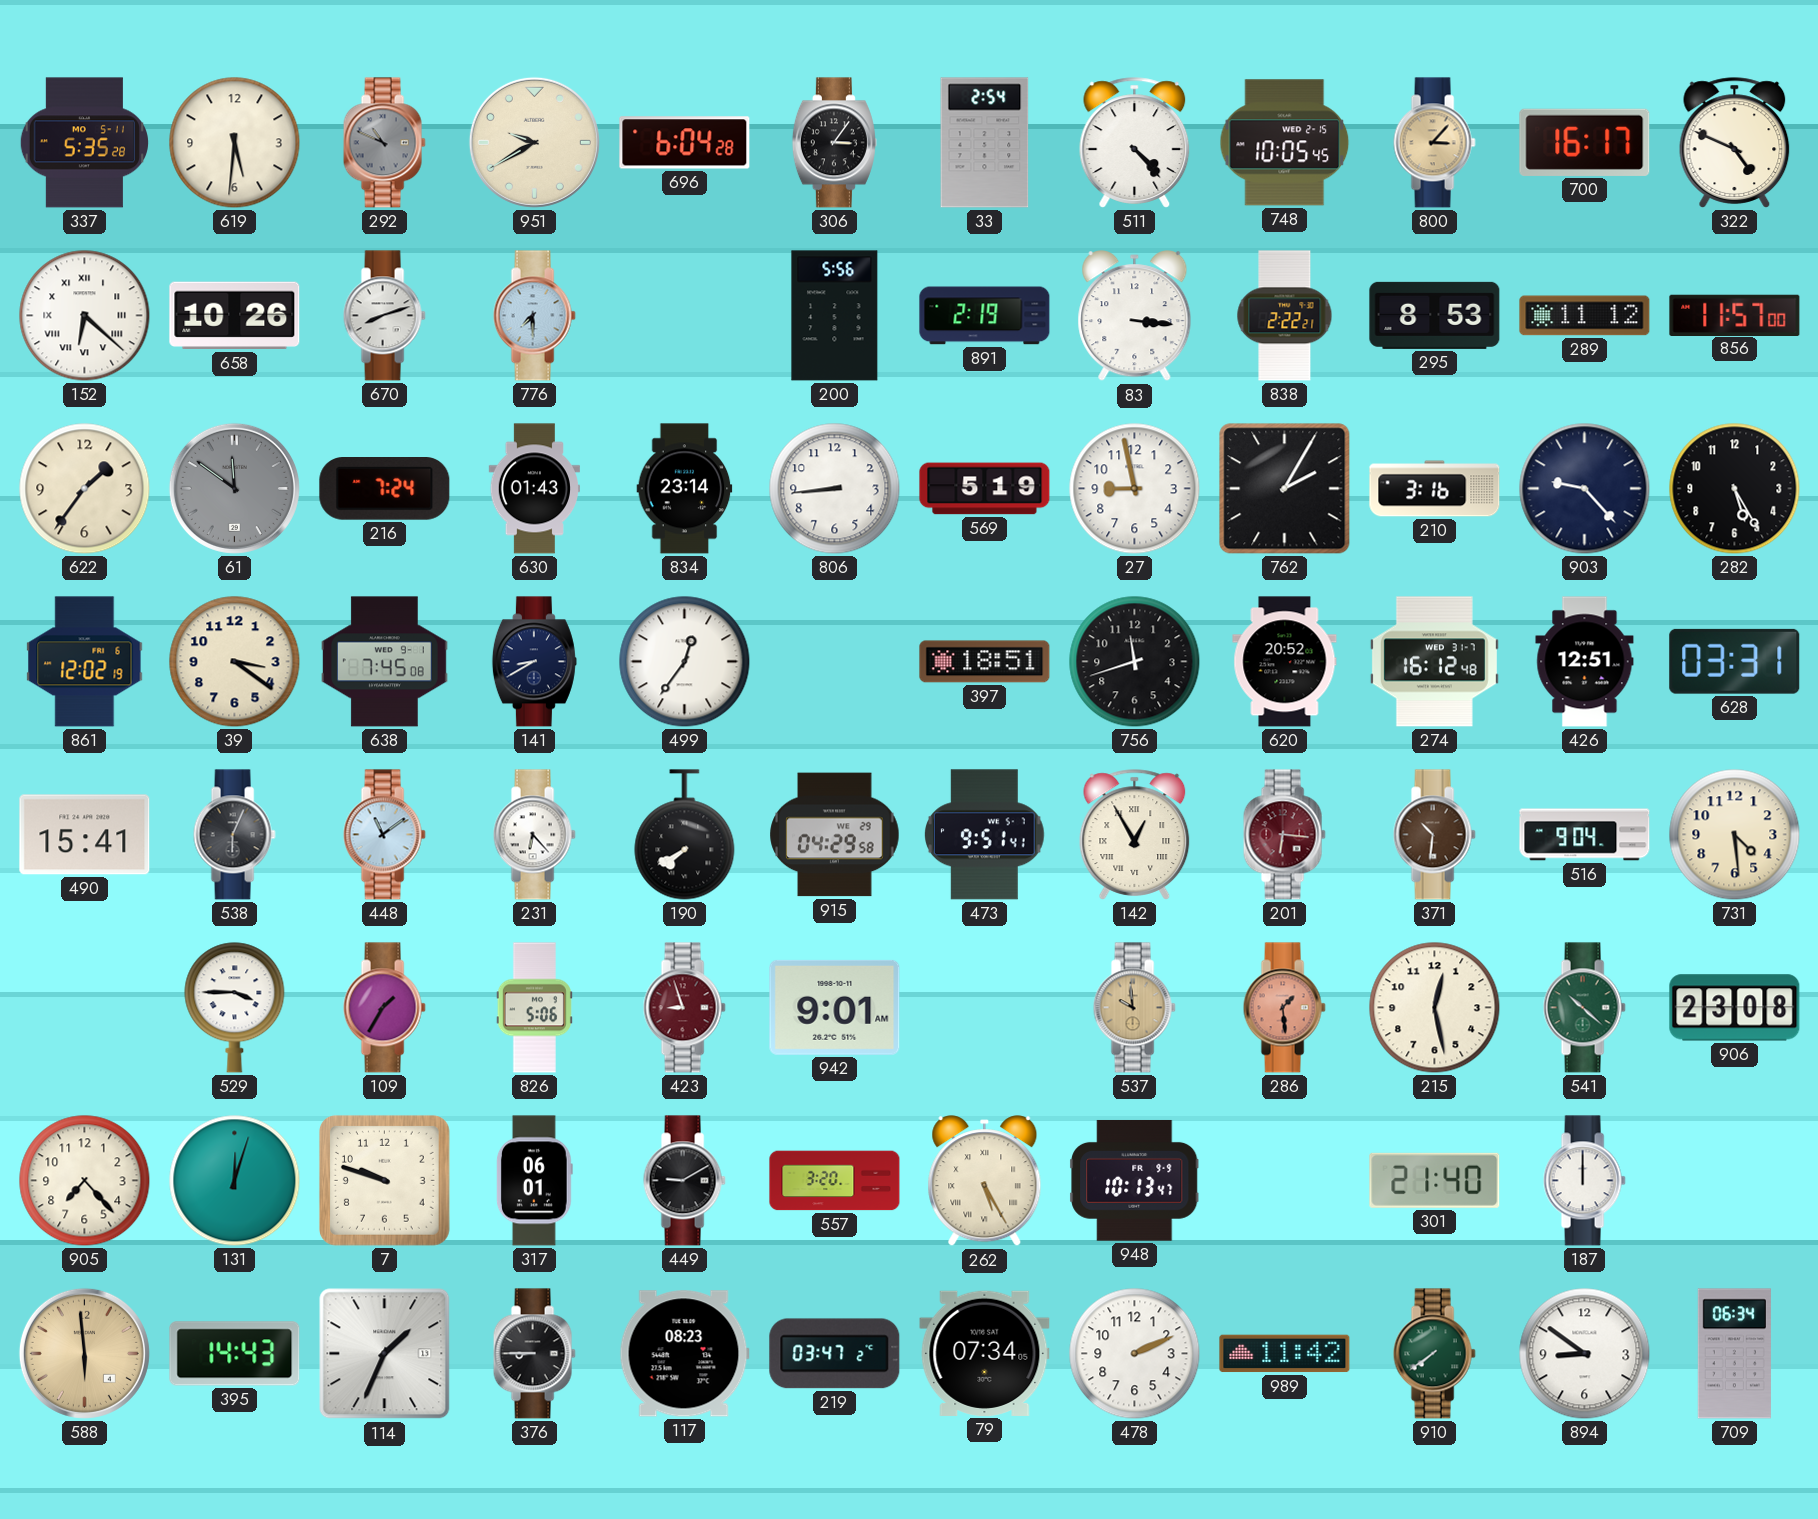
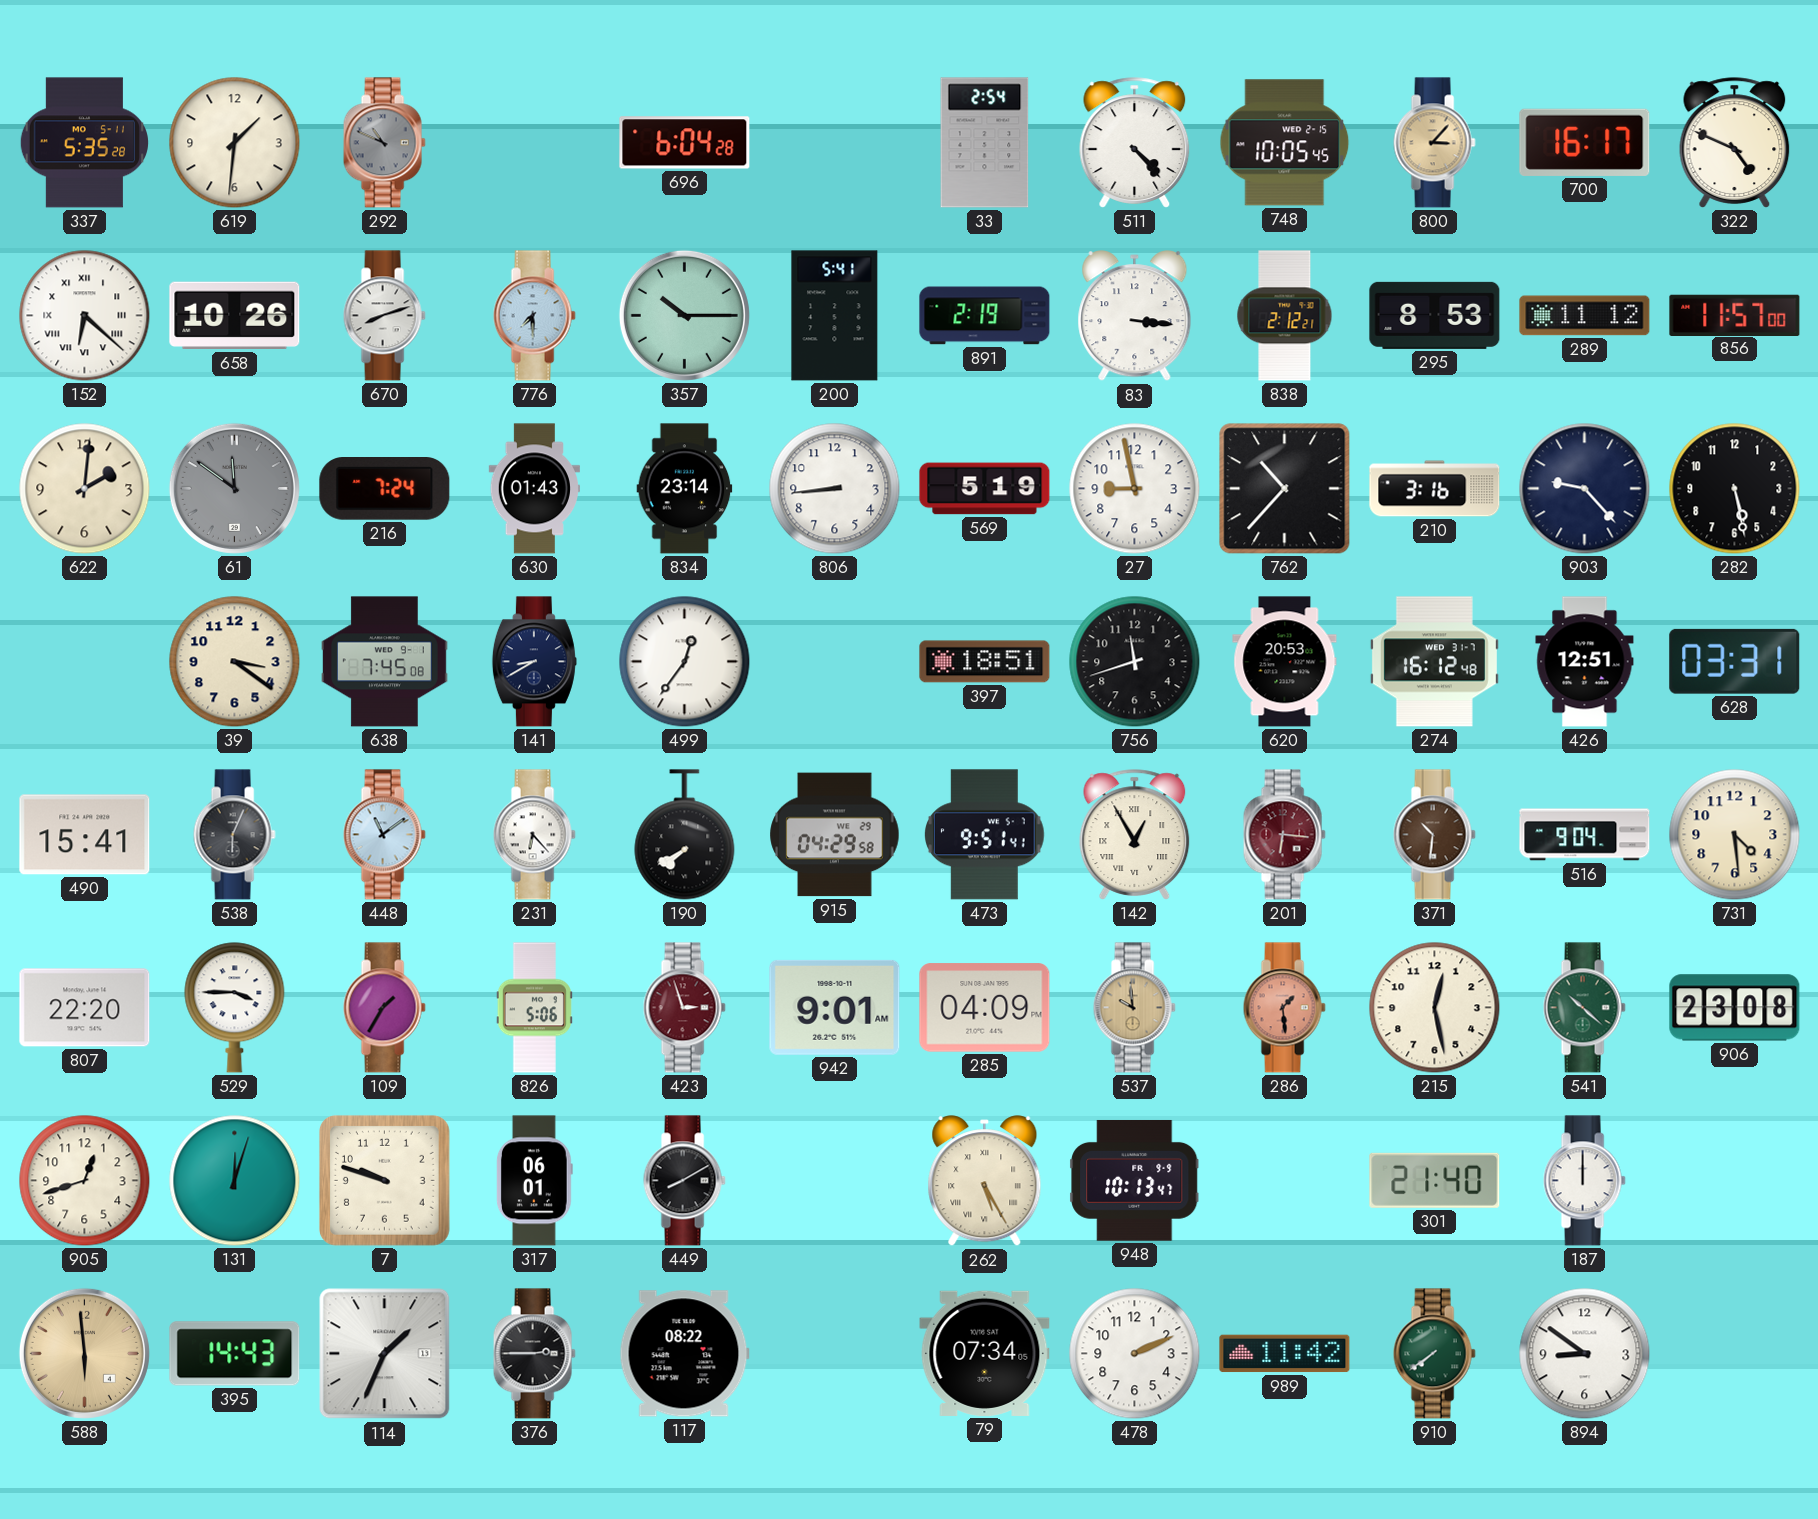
619: 5:31 -> 1:31
951: 9:40 -> none
306: 3:06 -> none
357: none -> 10:15
200: 5:56 -> 5:41
838: 2:22 -> 2:12
622: 1:36 -> 2:01
762: 2:05 -> 10:37
282: 5:25 -> 5:28
861: 12:02 -> none
620: 20:52 -> 20:53
807: none -> 22:20
423: 8:57 -> 2:57
285: none -> 04:09
905: 7:23 -> 12:42
449: 9:10 -> 8:10
557: 3:20 -> none
376: 8:45 -> 2:45
117: 08:23 -> 08:22
219: 03:47 -> none
709: 06:34 -> none
